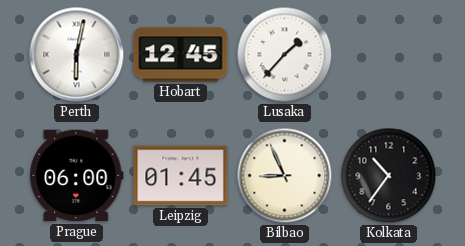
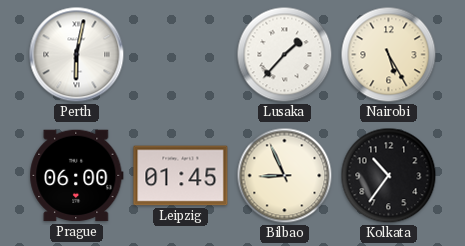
Hobart: 12:45 -> none
Nairobi: none -> 5:25
